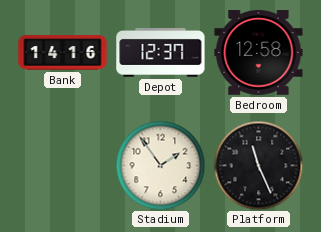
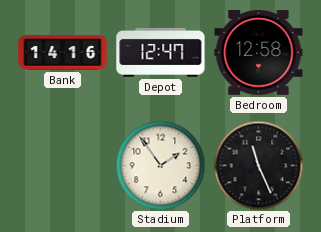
Depot: 12:37 -> 12:47
